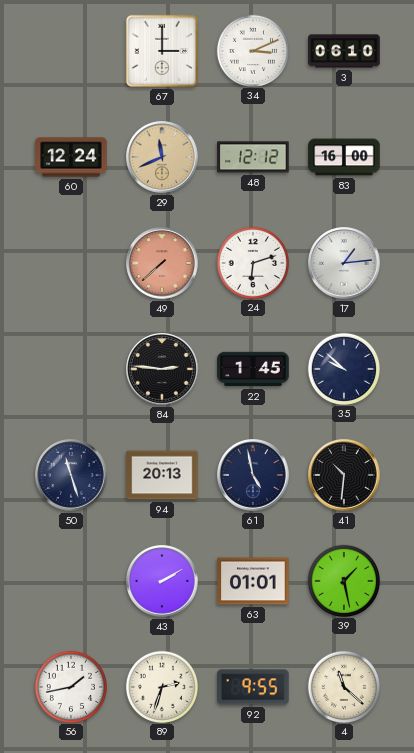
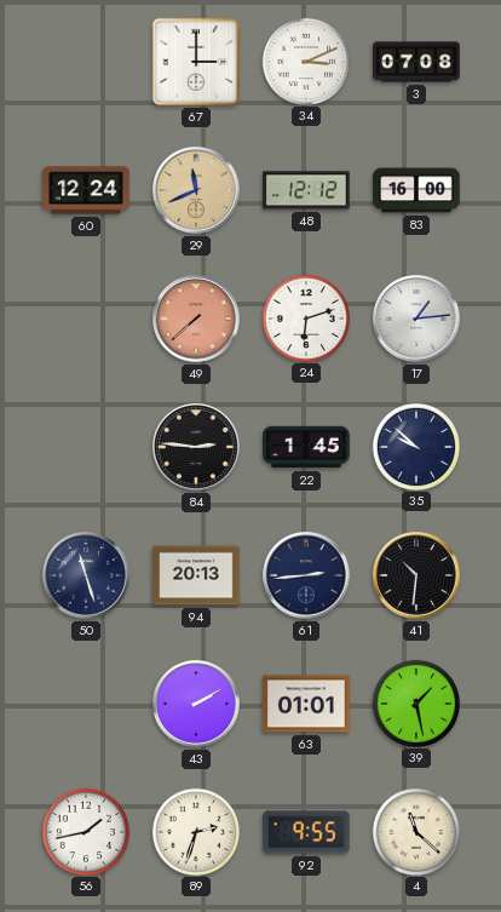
3: 06:10 -> 07:08
61: 4:58 -> 2:44
